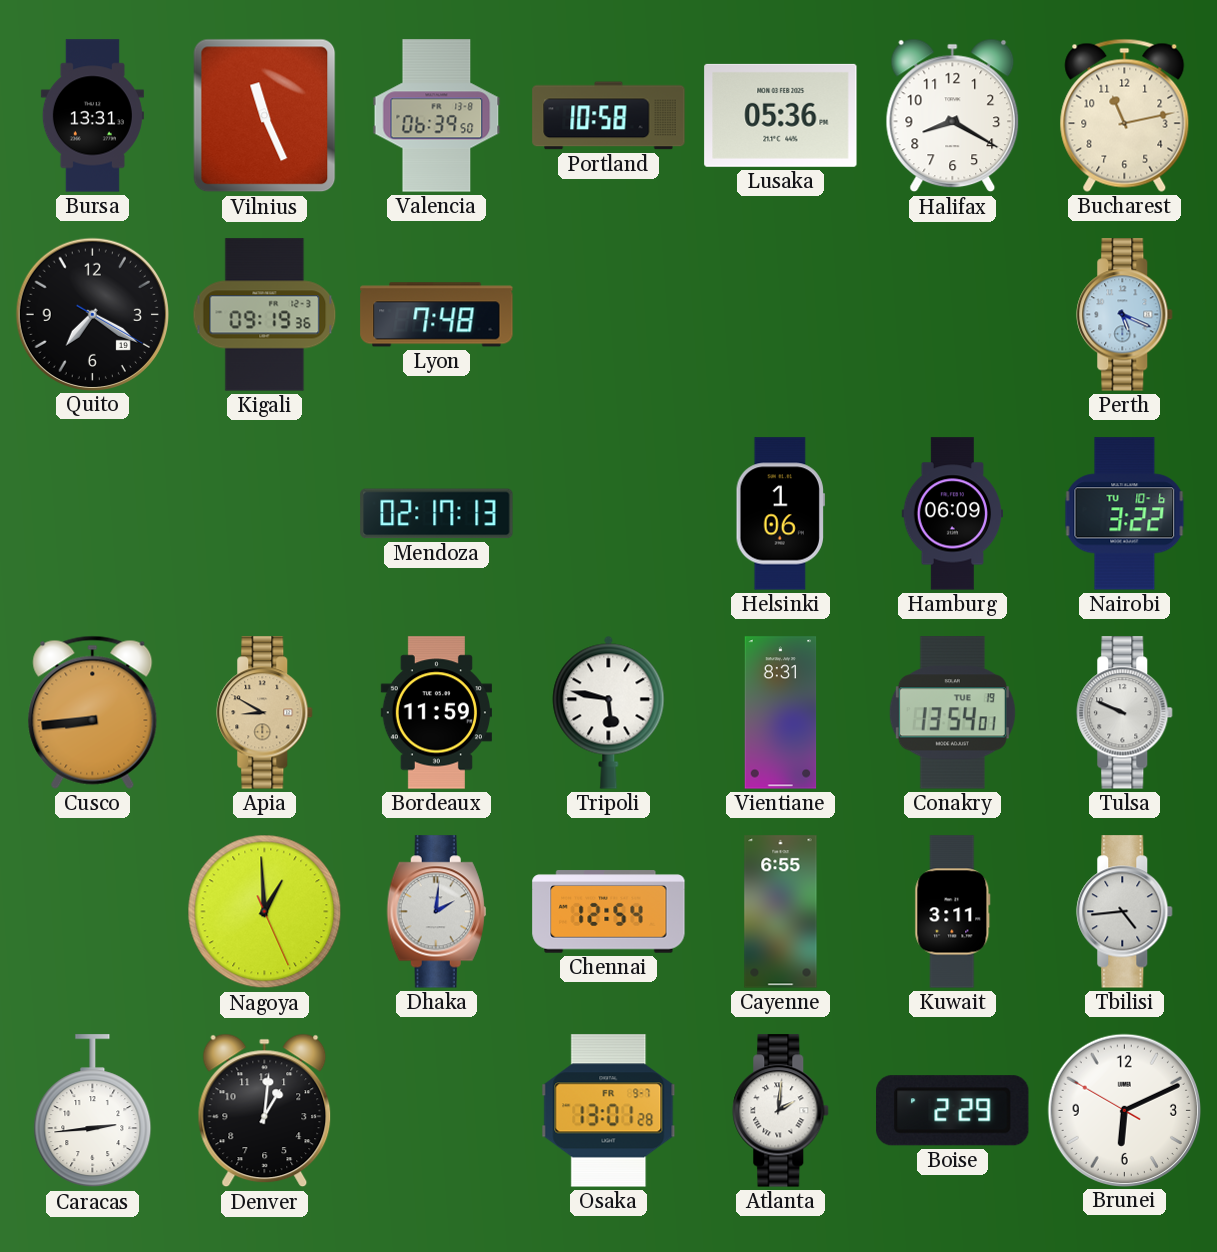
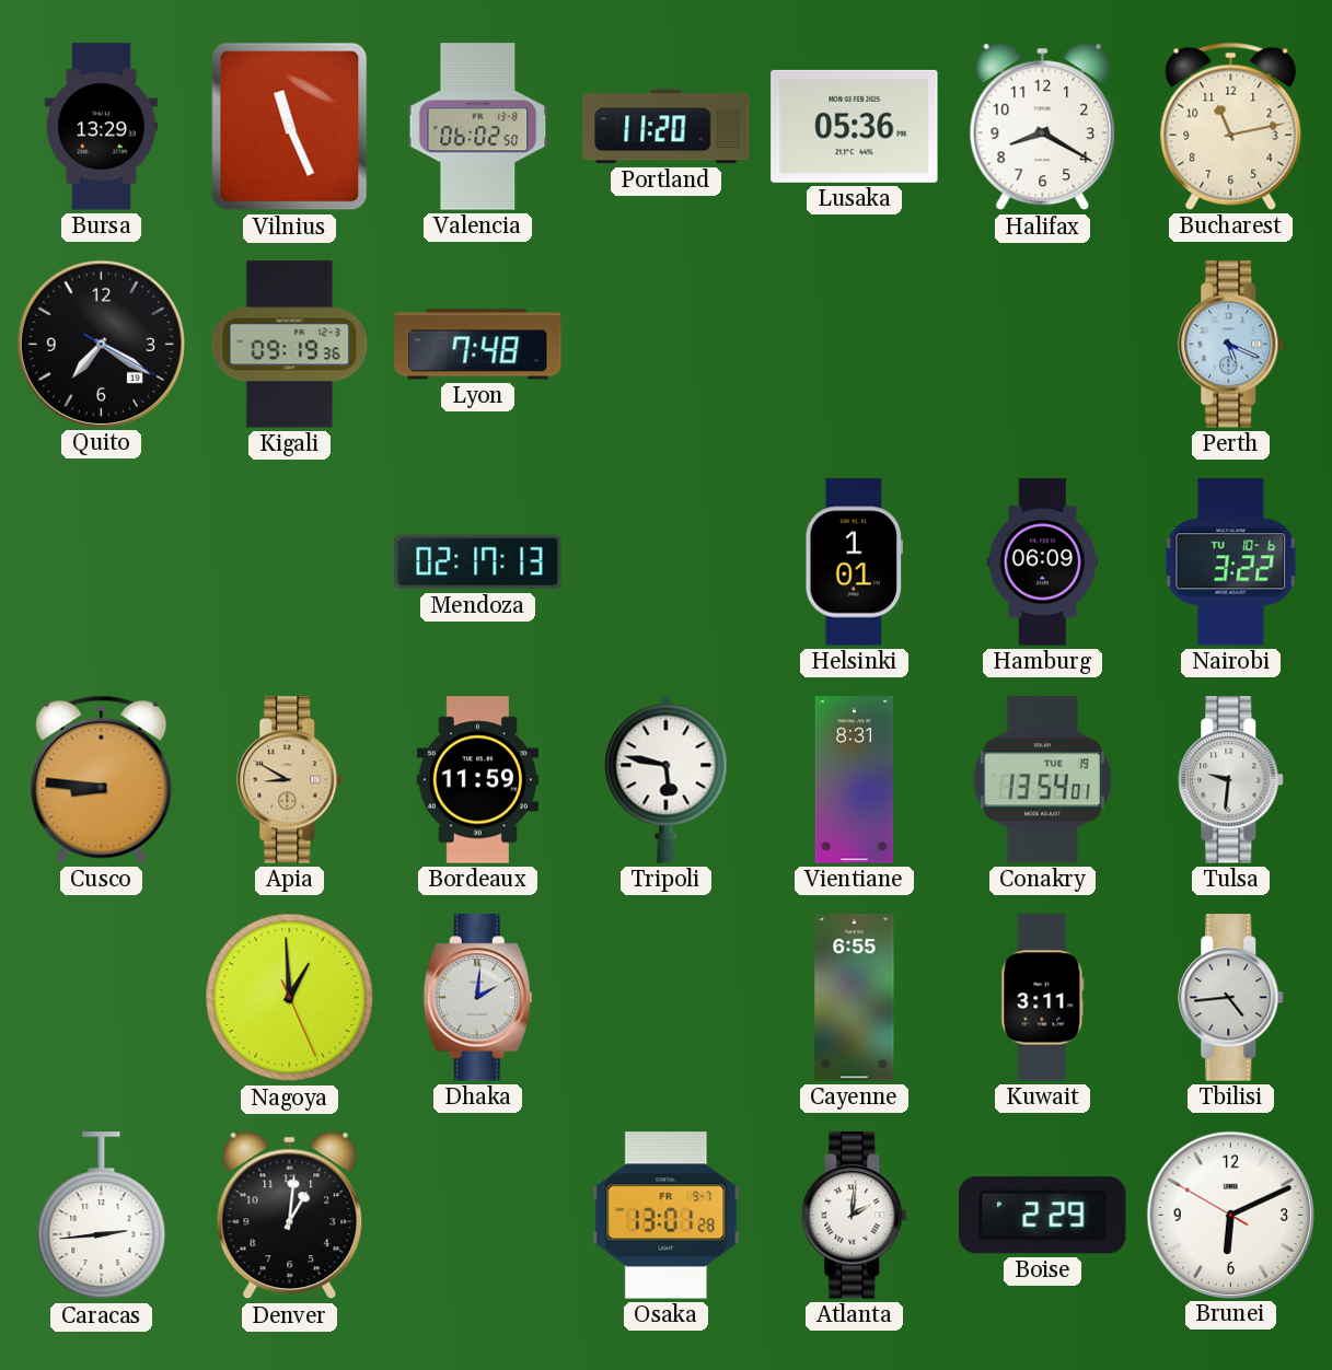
Bursa: 13:31 -> 13:29
Valencia: 06:39 -> 06:02
Portland: 10:58 -> 11:20
Helsinki: 1:06 -> 1:01
Cusco: 8:44 -> 8:46
Tulsa: 9:49 -> 9:31
Chennai: 12:54 -> none
